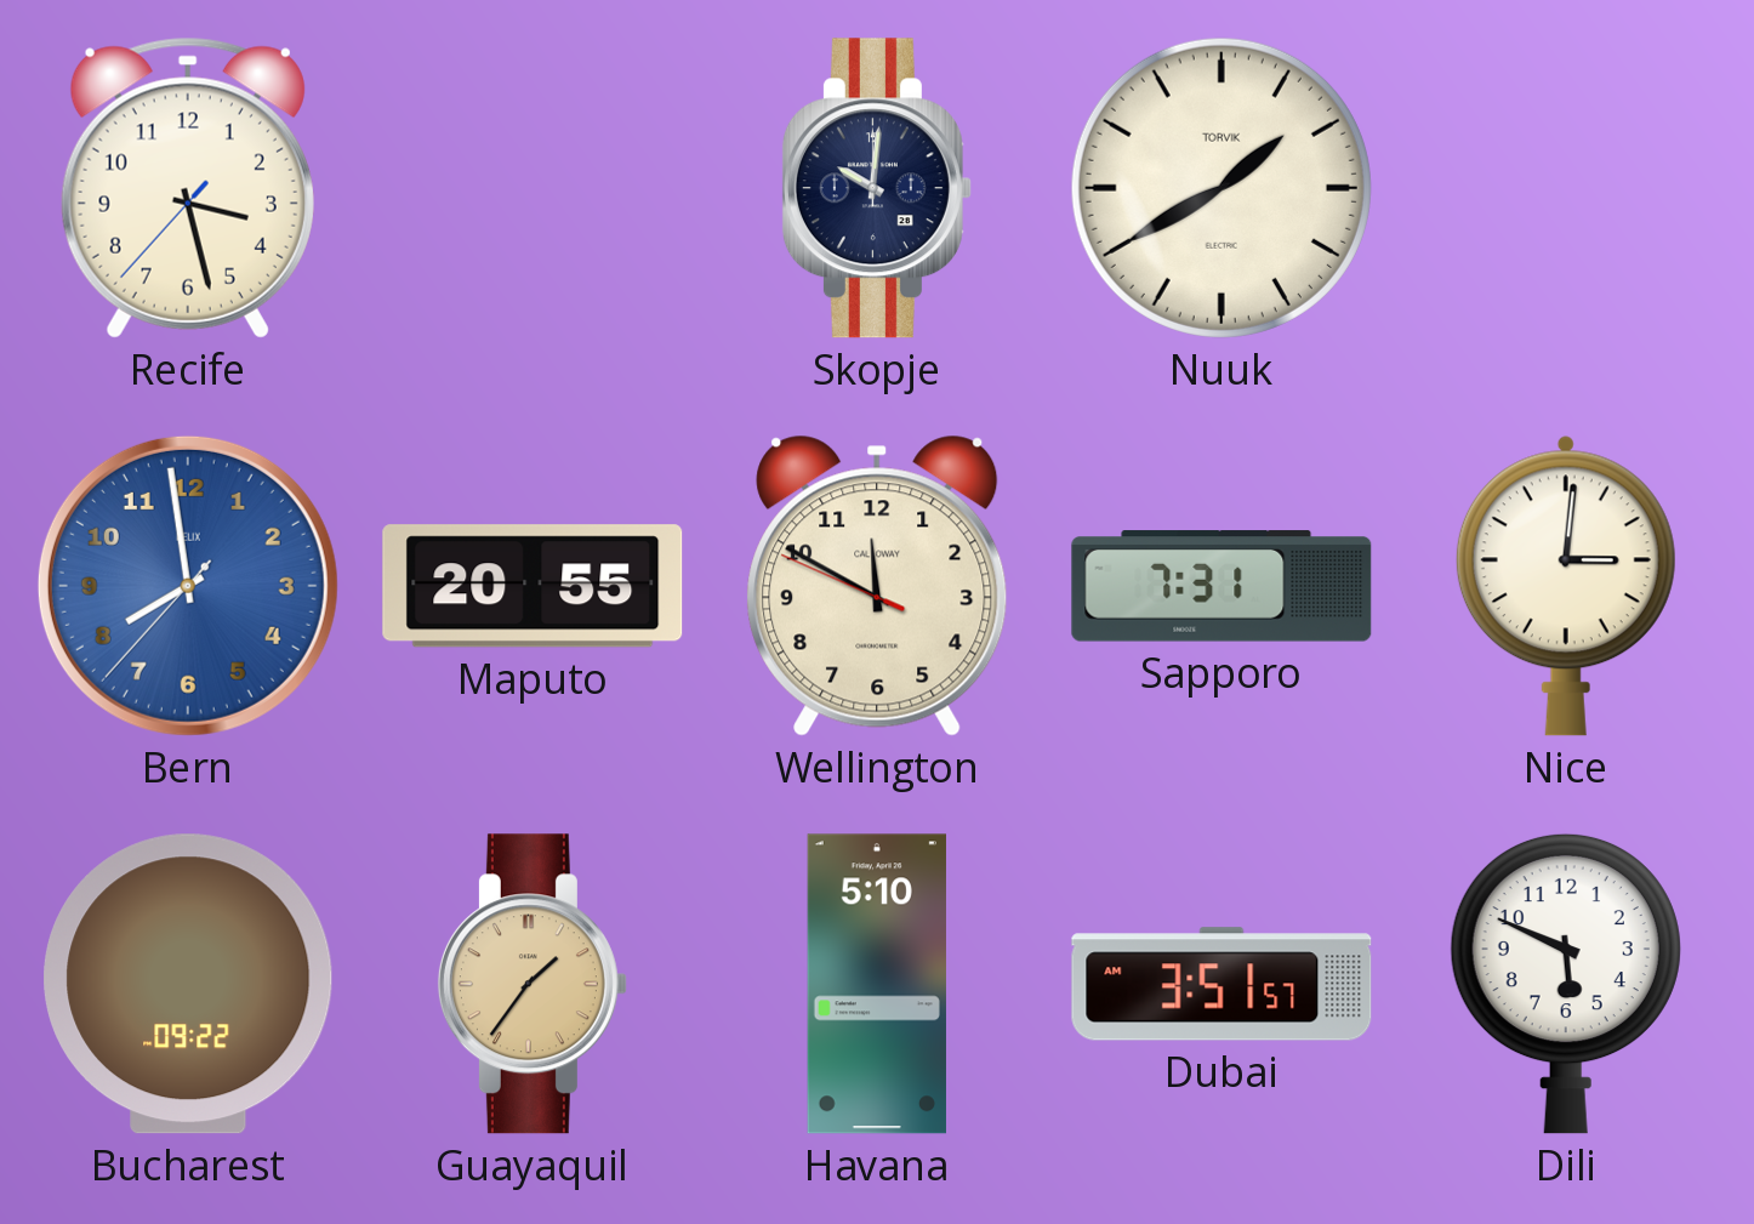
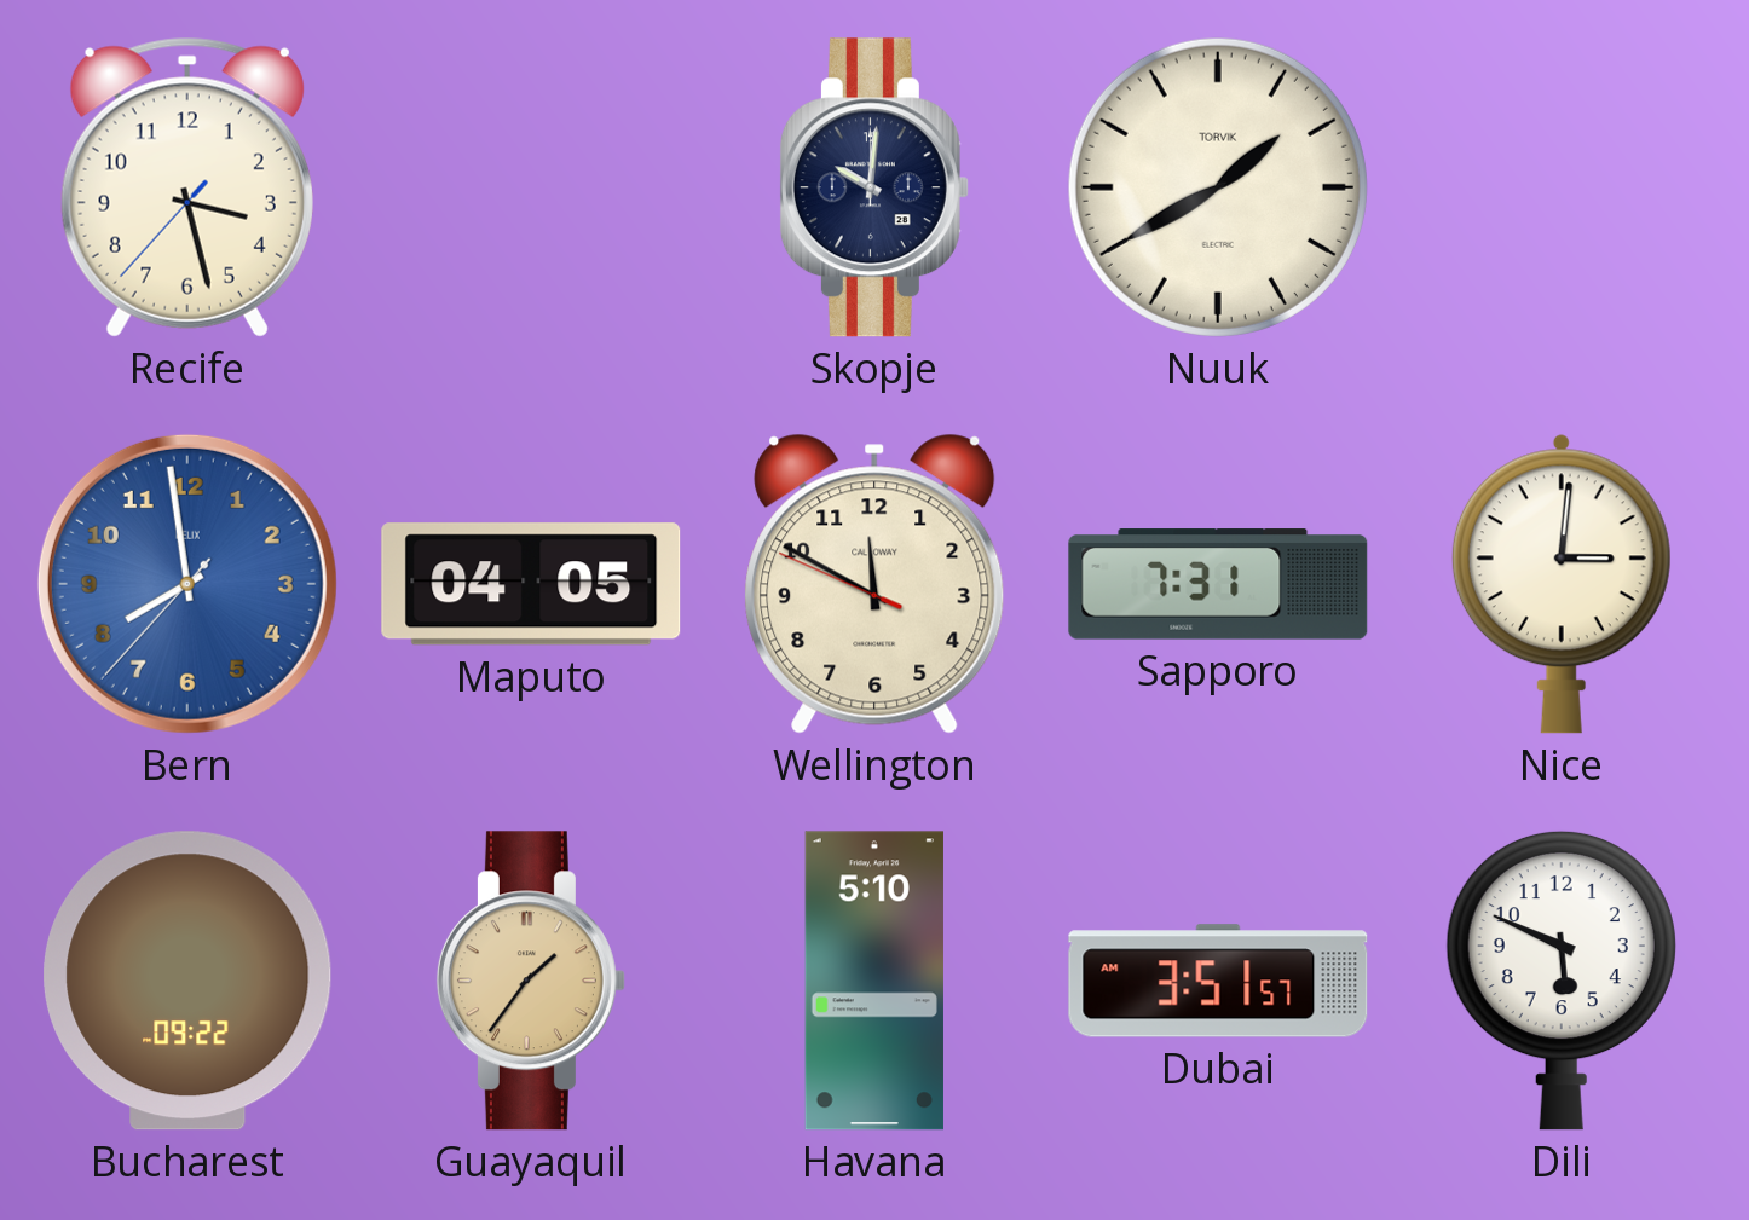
Maputo: 20:55 -> 04:05
